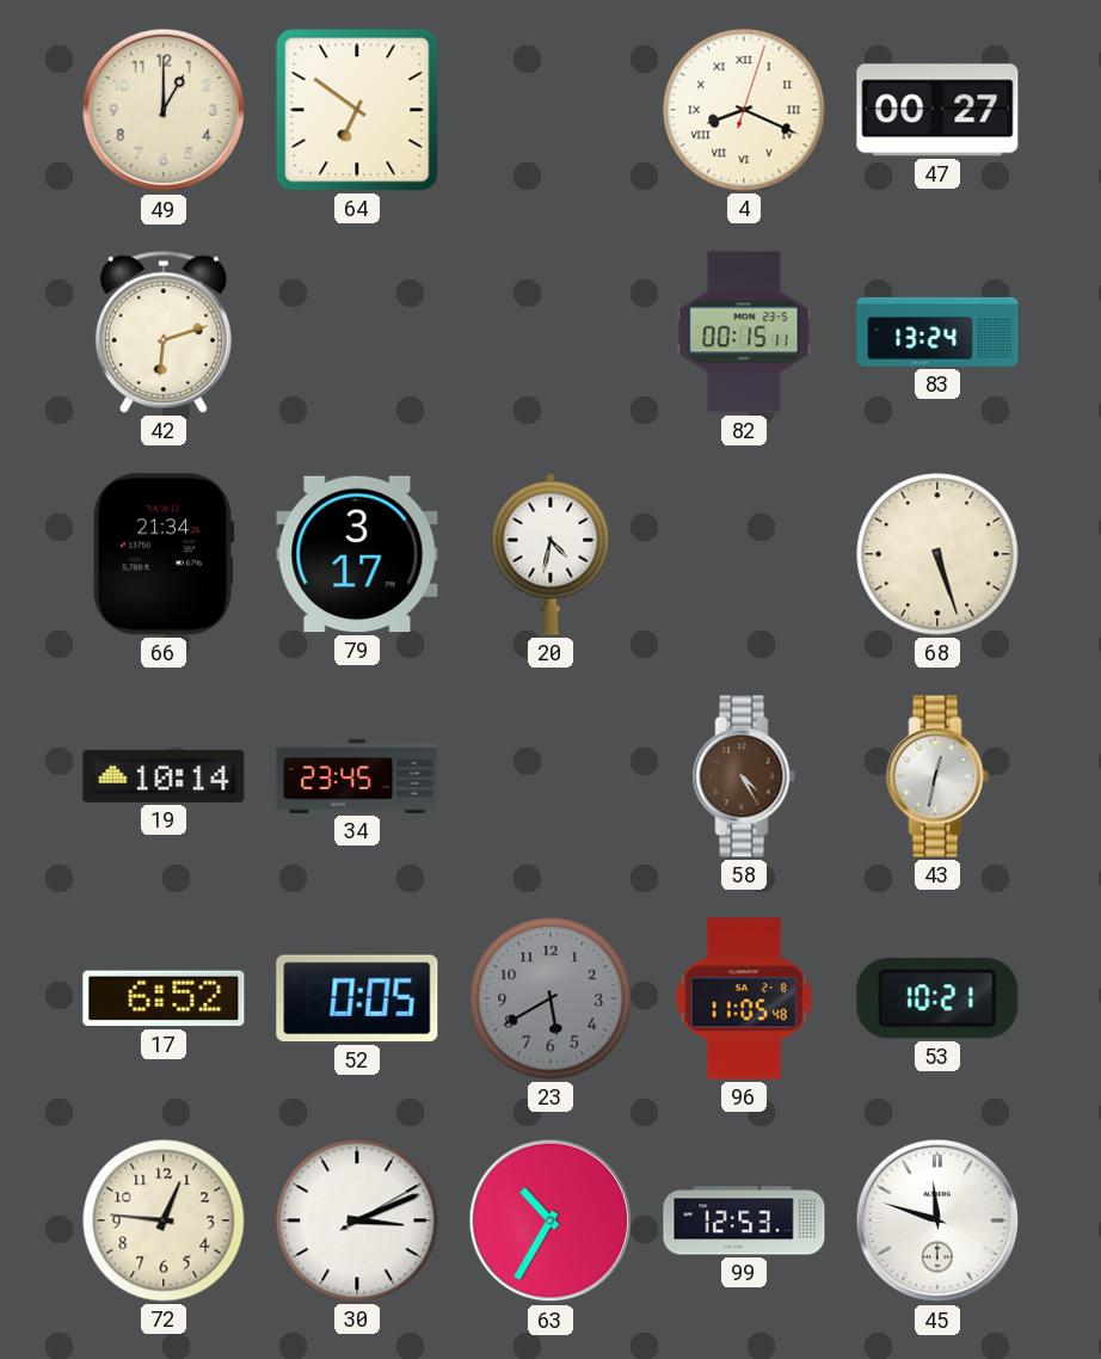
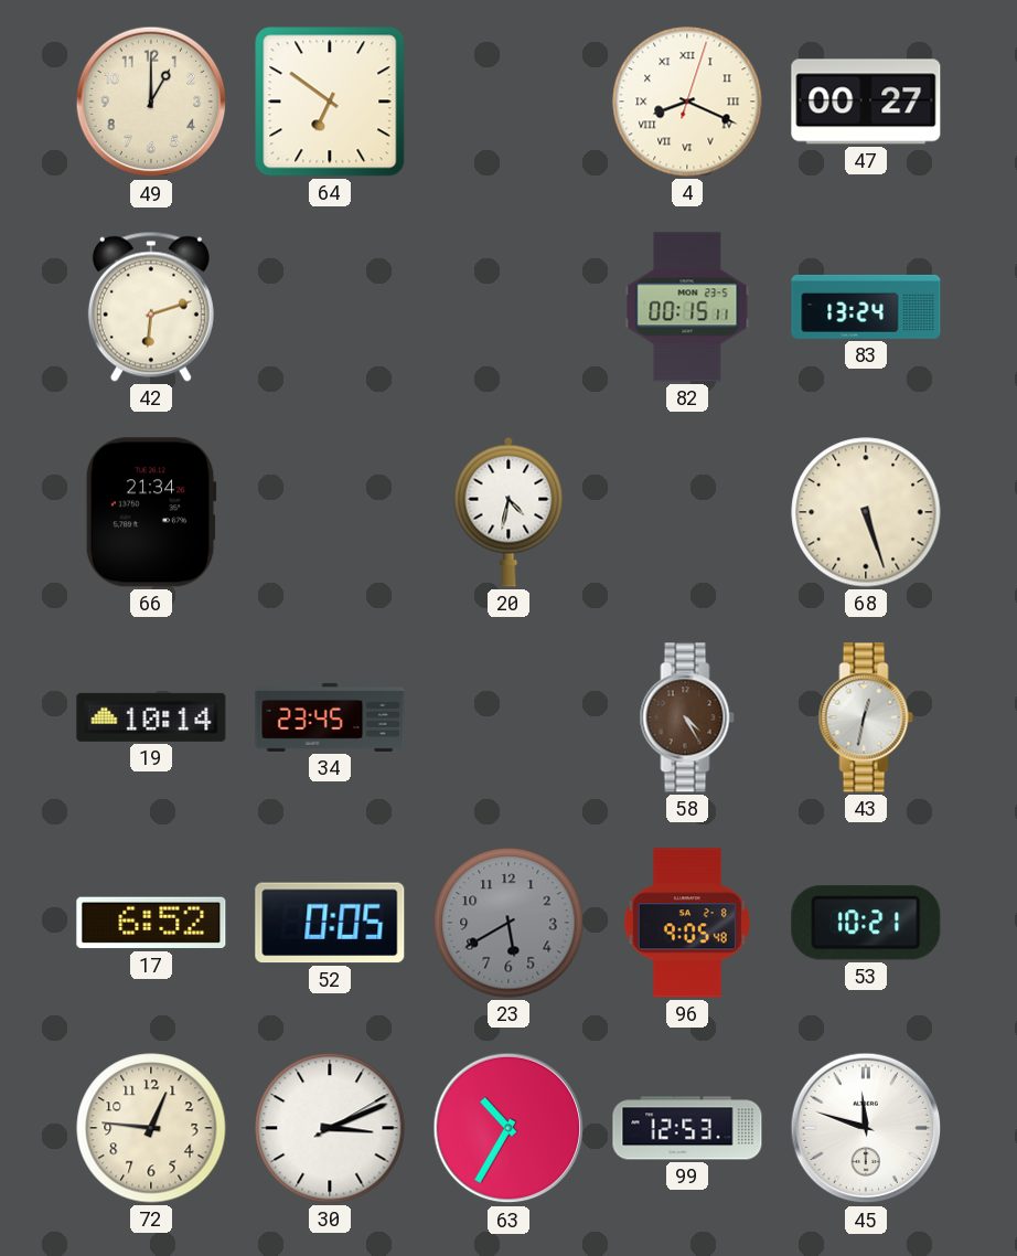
79: 3:17 -> none
96: 11:05 -> 9:05
